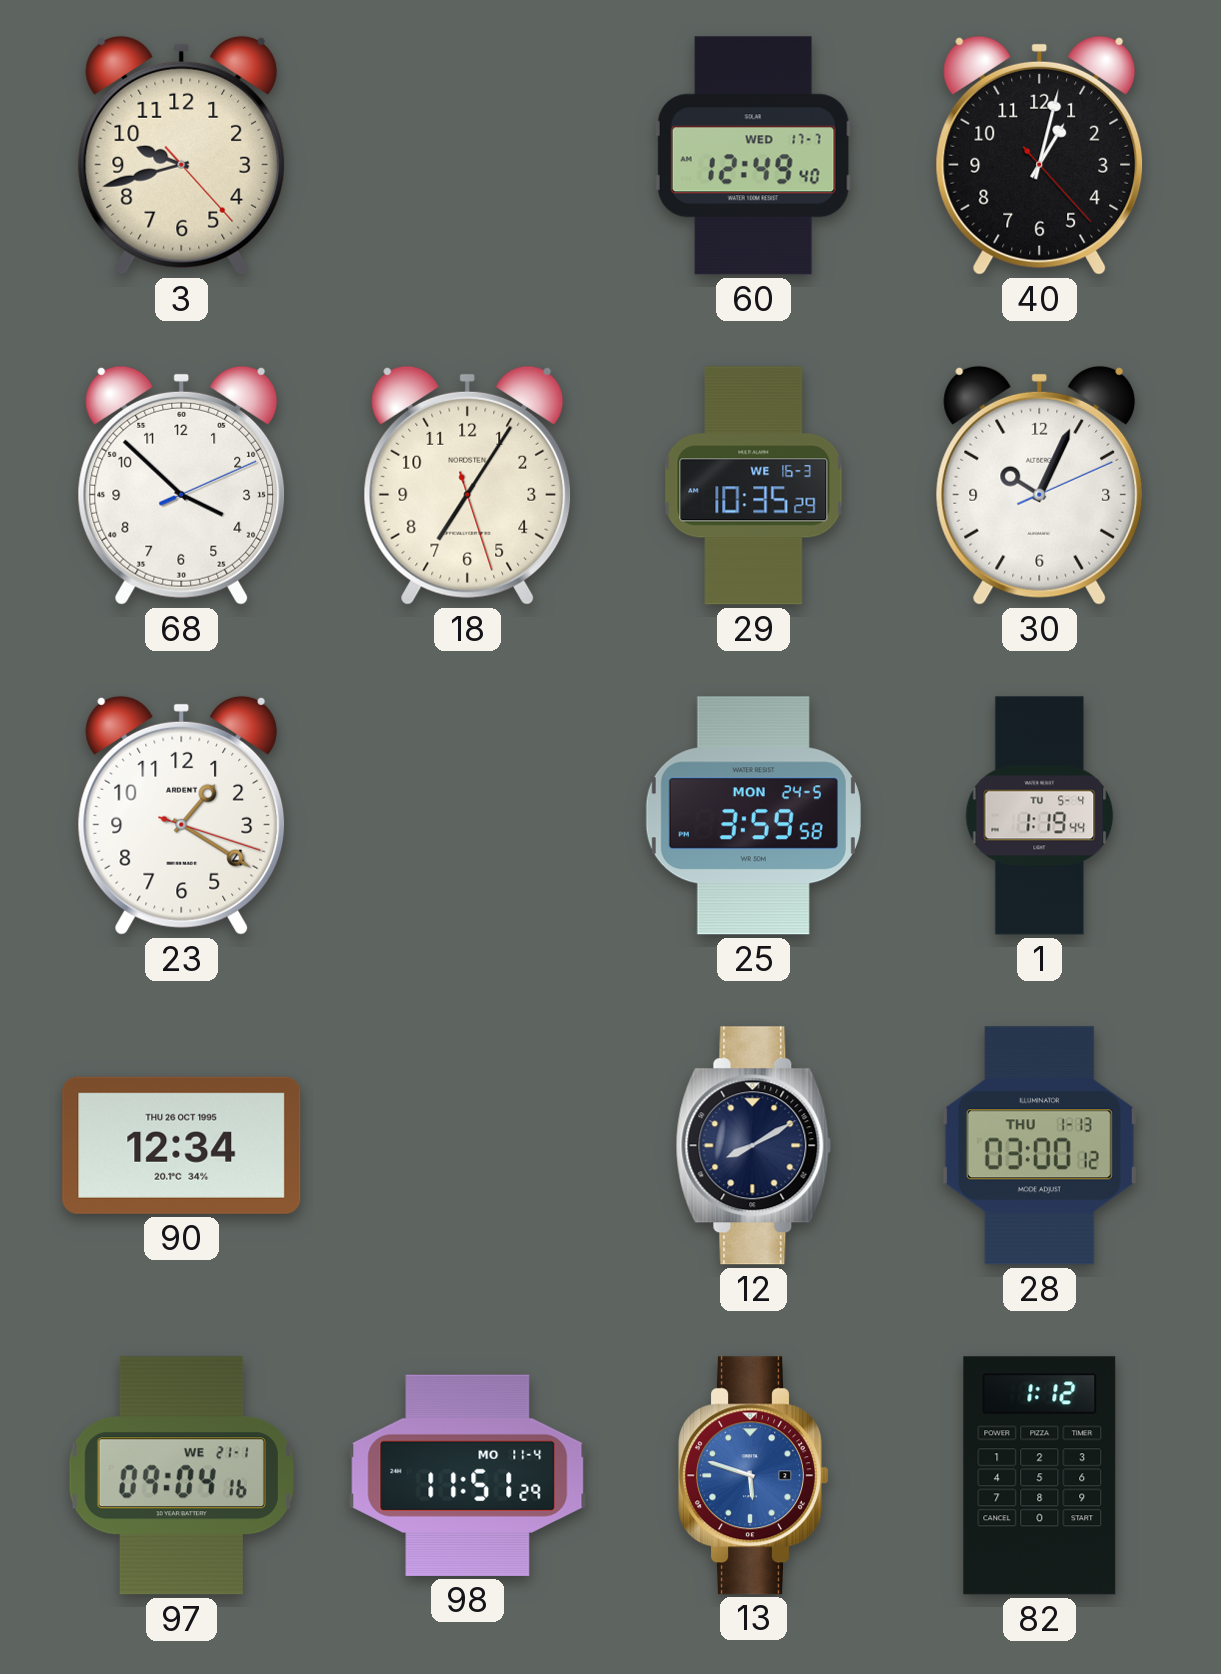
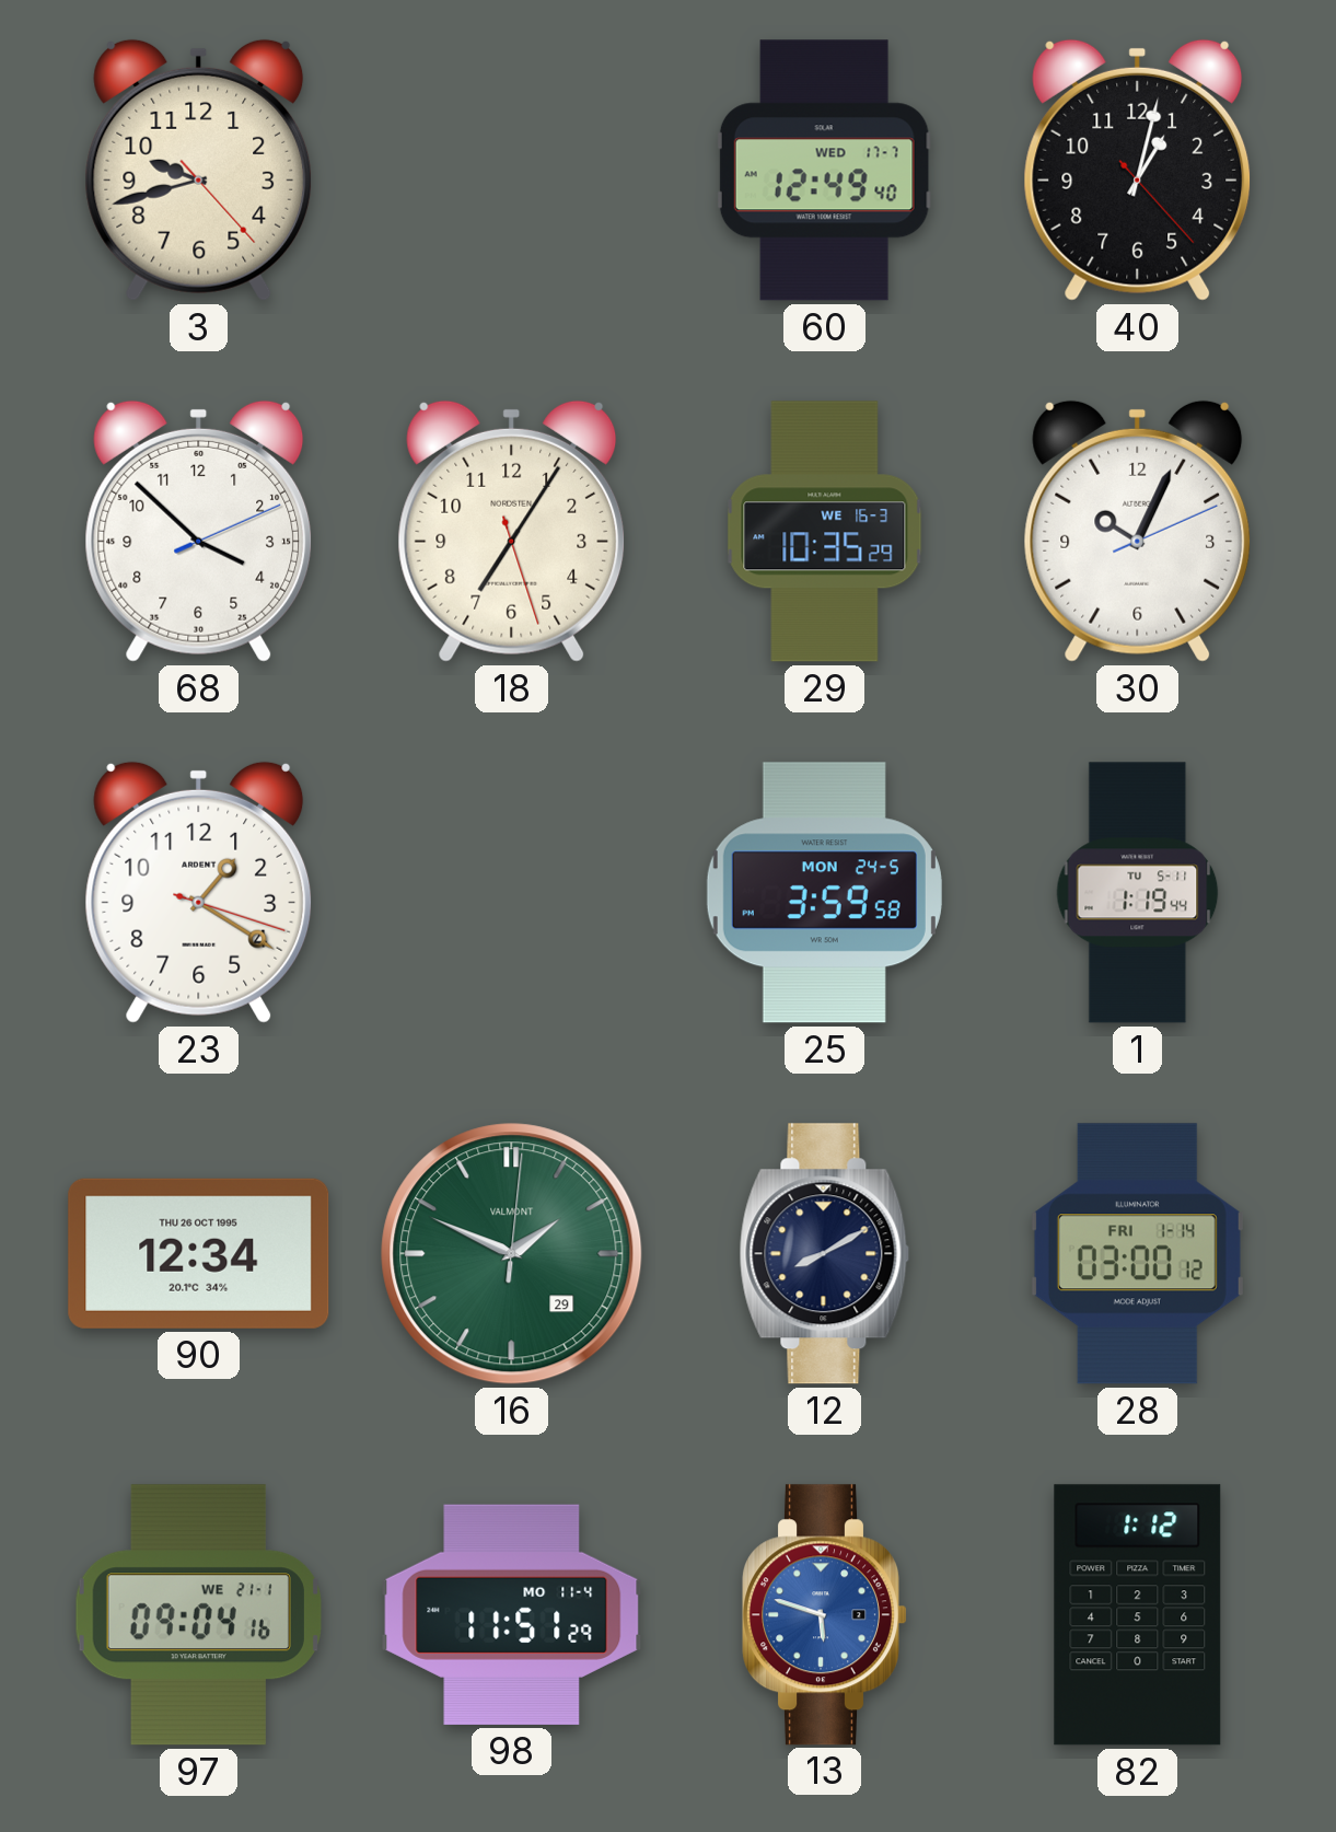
1 date: TU 5-4 -> TU 5-11
16: none -> 1:49
28 date: THU 1-13 -> FRI 1-14
